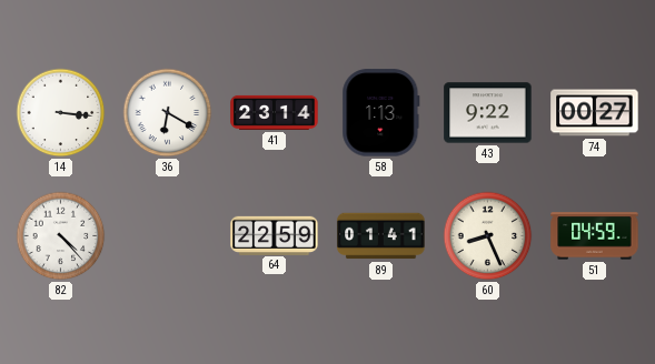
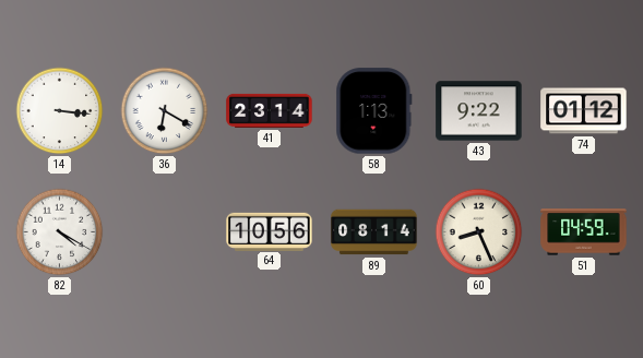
74: 00:27 -> 01:12
82: 4:23 -> 4:20
64: 22:59 -> 10:56
89: 01:41 -> 08:14
